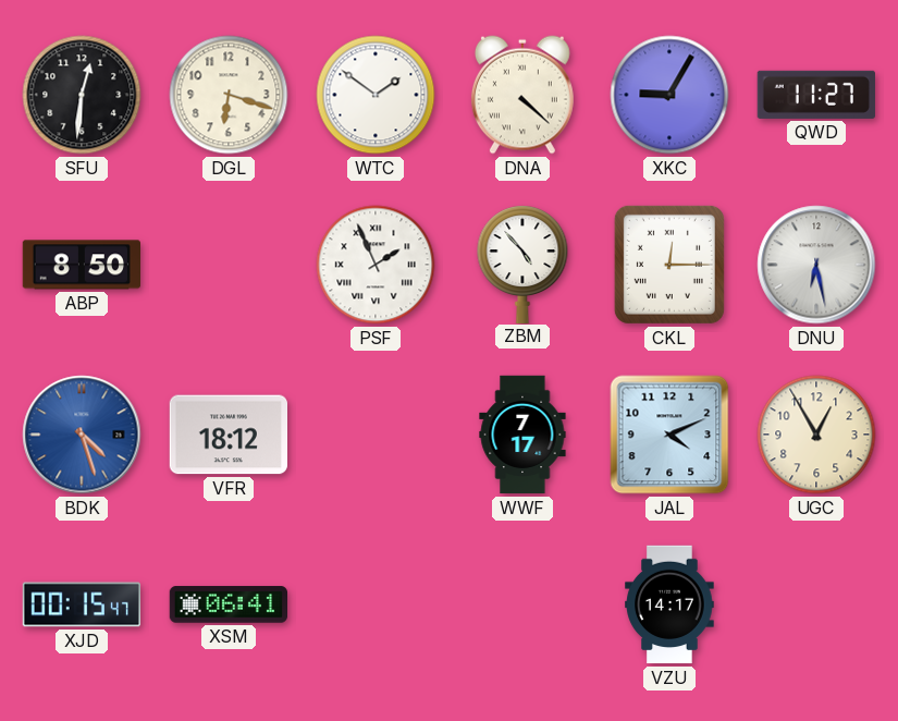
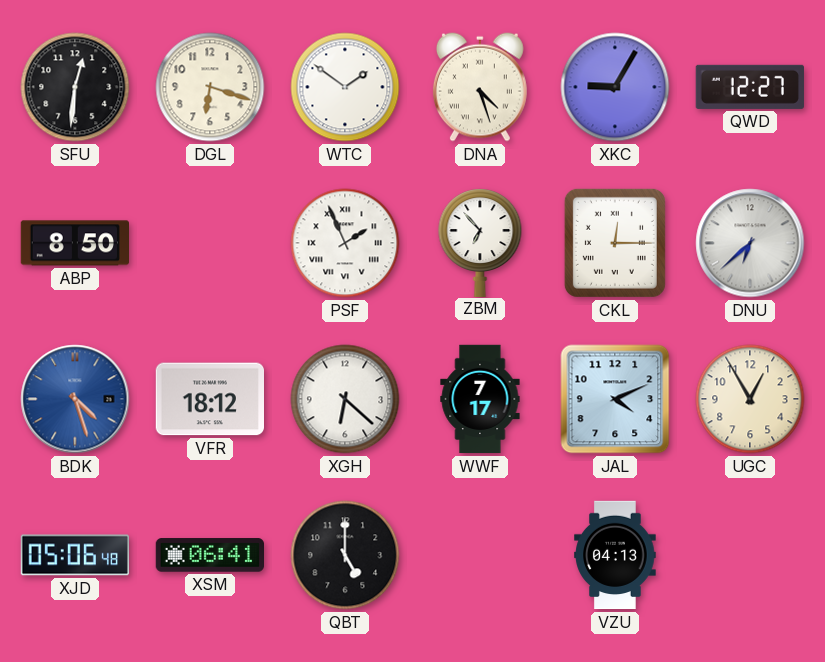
DNA: 4:22 -> 4:27
QWD: 11:27 -> 12:27
ZBM: 4:53 -> 6:53
DNU: 6:28 -> 6:38
XGH: none -> 6:22
XJD: 00:15 -> 05:06
QBT: none -> 5:00
VZU: 14:17 -> 04:13
